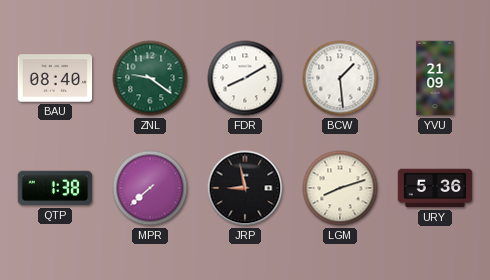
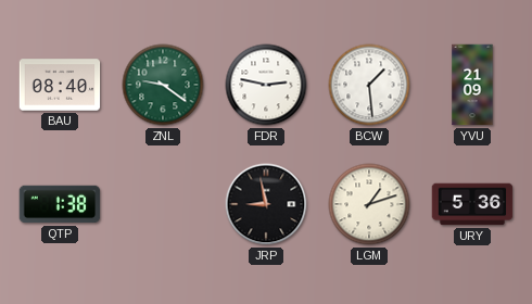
FDR: 8:10 -> 2:47
MPR: 7:38 -> none
LGM: 8:12 -> 1:12
